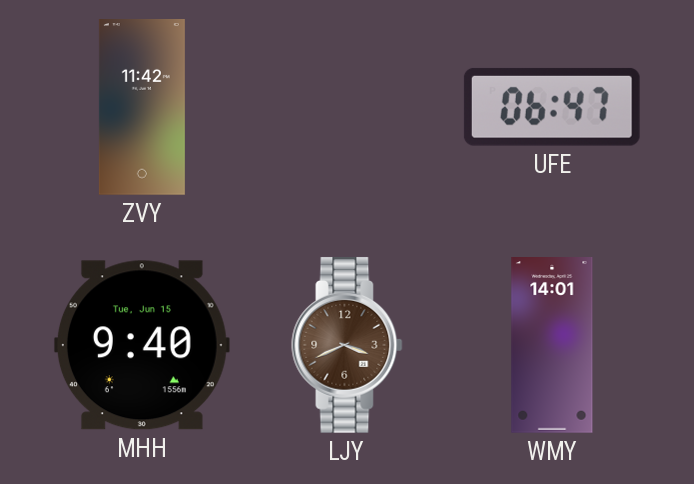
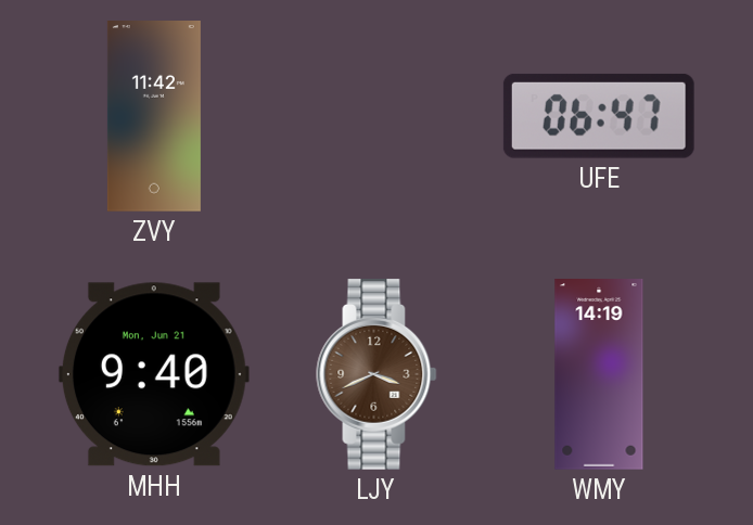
MHH date: Tue, Jun 15 -> Mon, Jun 21
WMY: 14:01 -> 14:19
